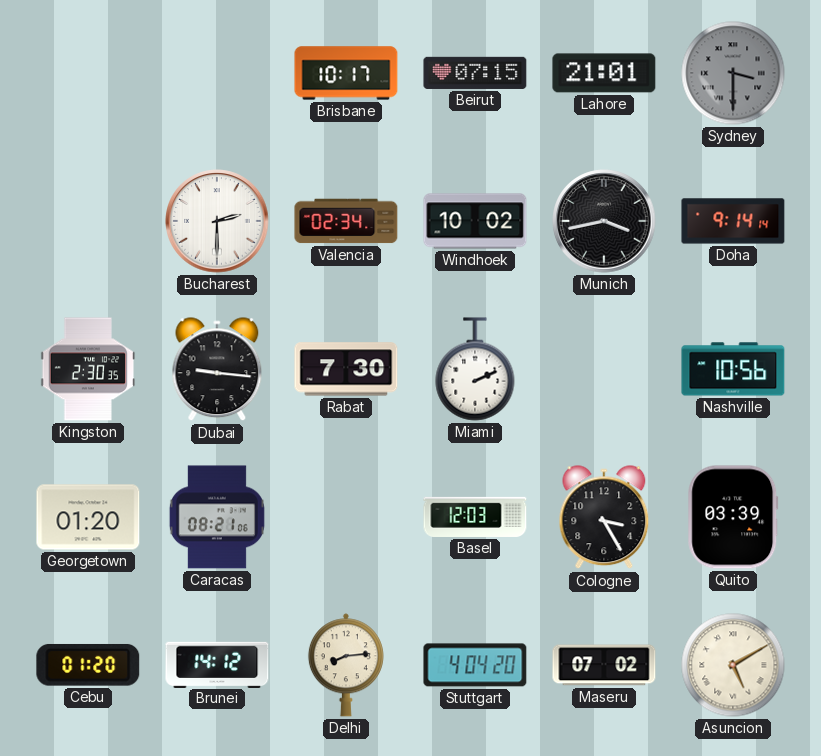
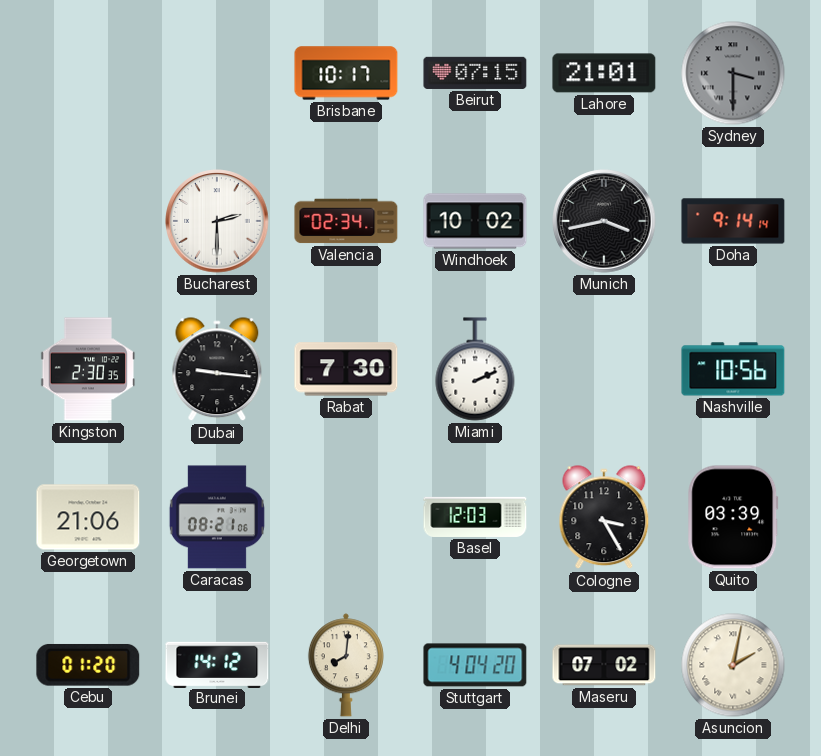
Georgetown: 01:20 -> 21:06
Delhi: 8:14 -> 8:01
Asuncion: 5:10 -> 2:02
